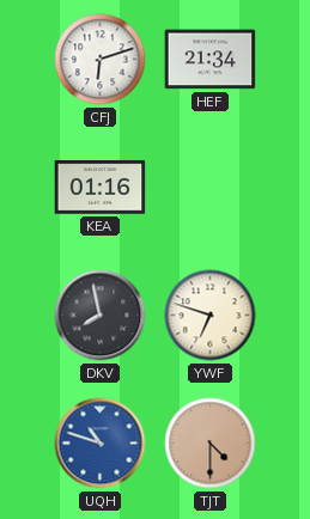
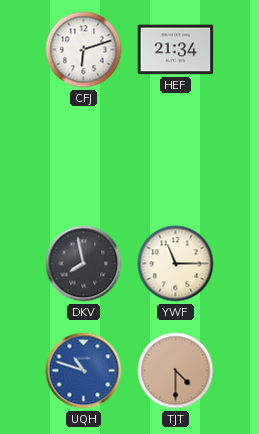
KEA: 01:16 -> none
YWF: 6:48 -> 11:15
